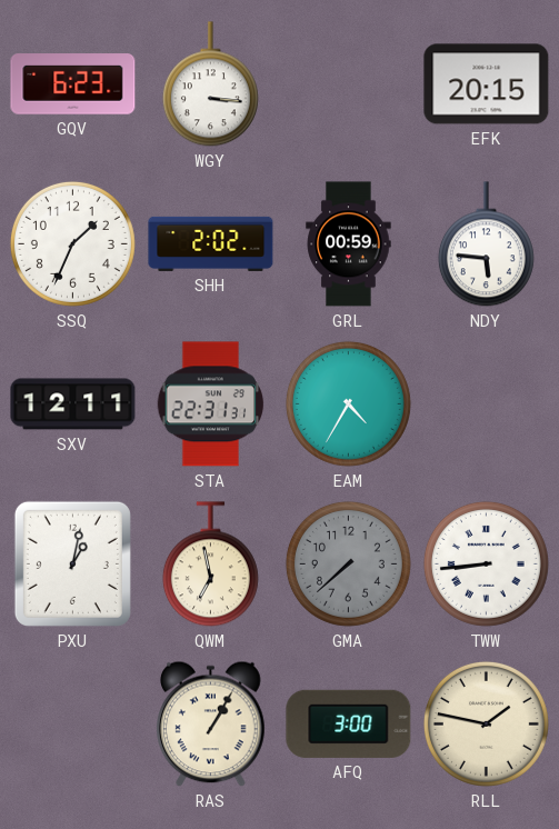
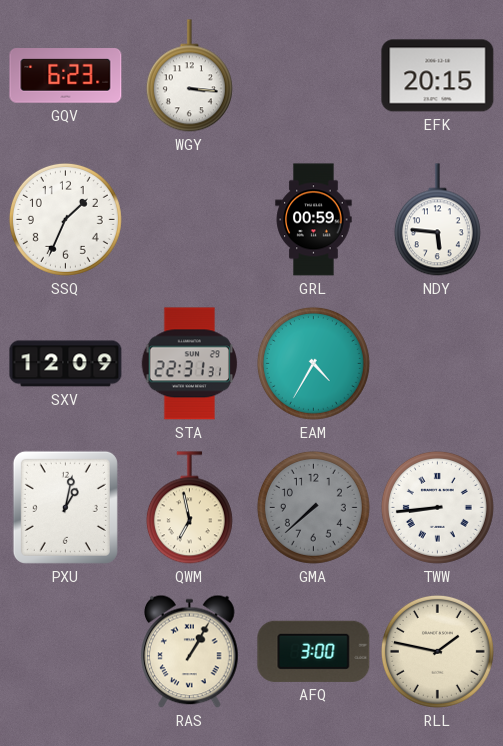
SHH: 2:02 -> none
SXV: 12:11 -> 12:09
